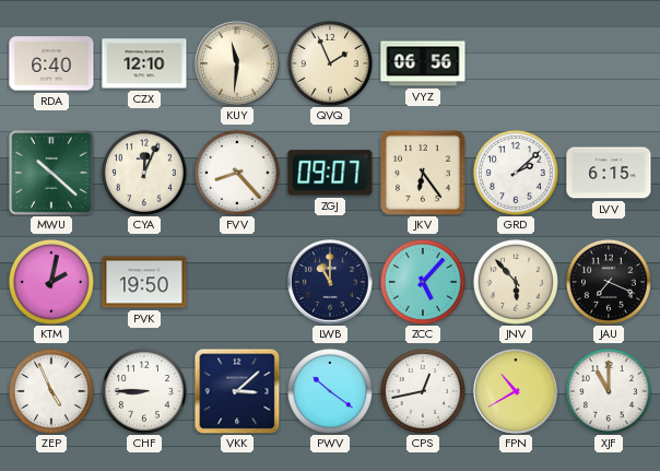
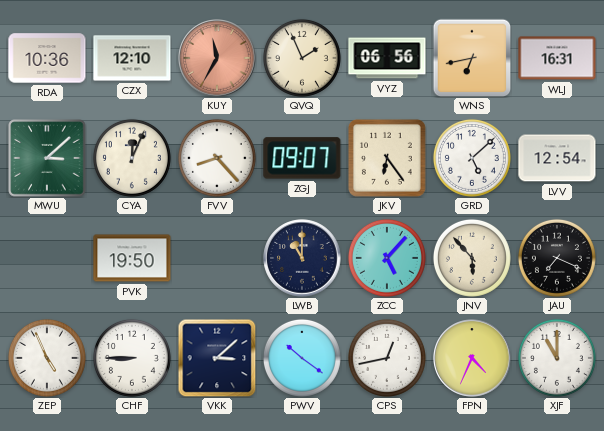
RDA: 6:40 -> 10:36
KUY: 11:31 -> 11:35
KUY dial: cream -> salmon
WNS: none -> 6:43
WLJ: none -> 16:31
MWU: 10:22 -> 3:08
GRD: 2:08 -> 5:08
LVV: 6:15 -> 12:54
KTM: 2:02 -> none
FPN: 10:40 -> 4:34
